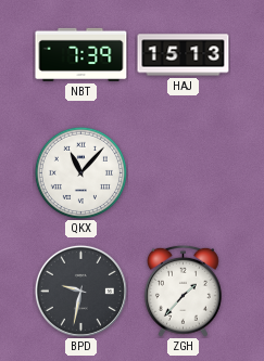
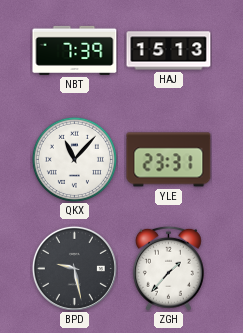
YLE: none -> 23:31
BPD: 9:32 -> 9:28
